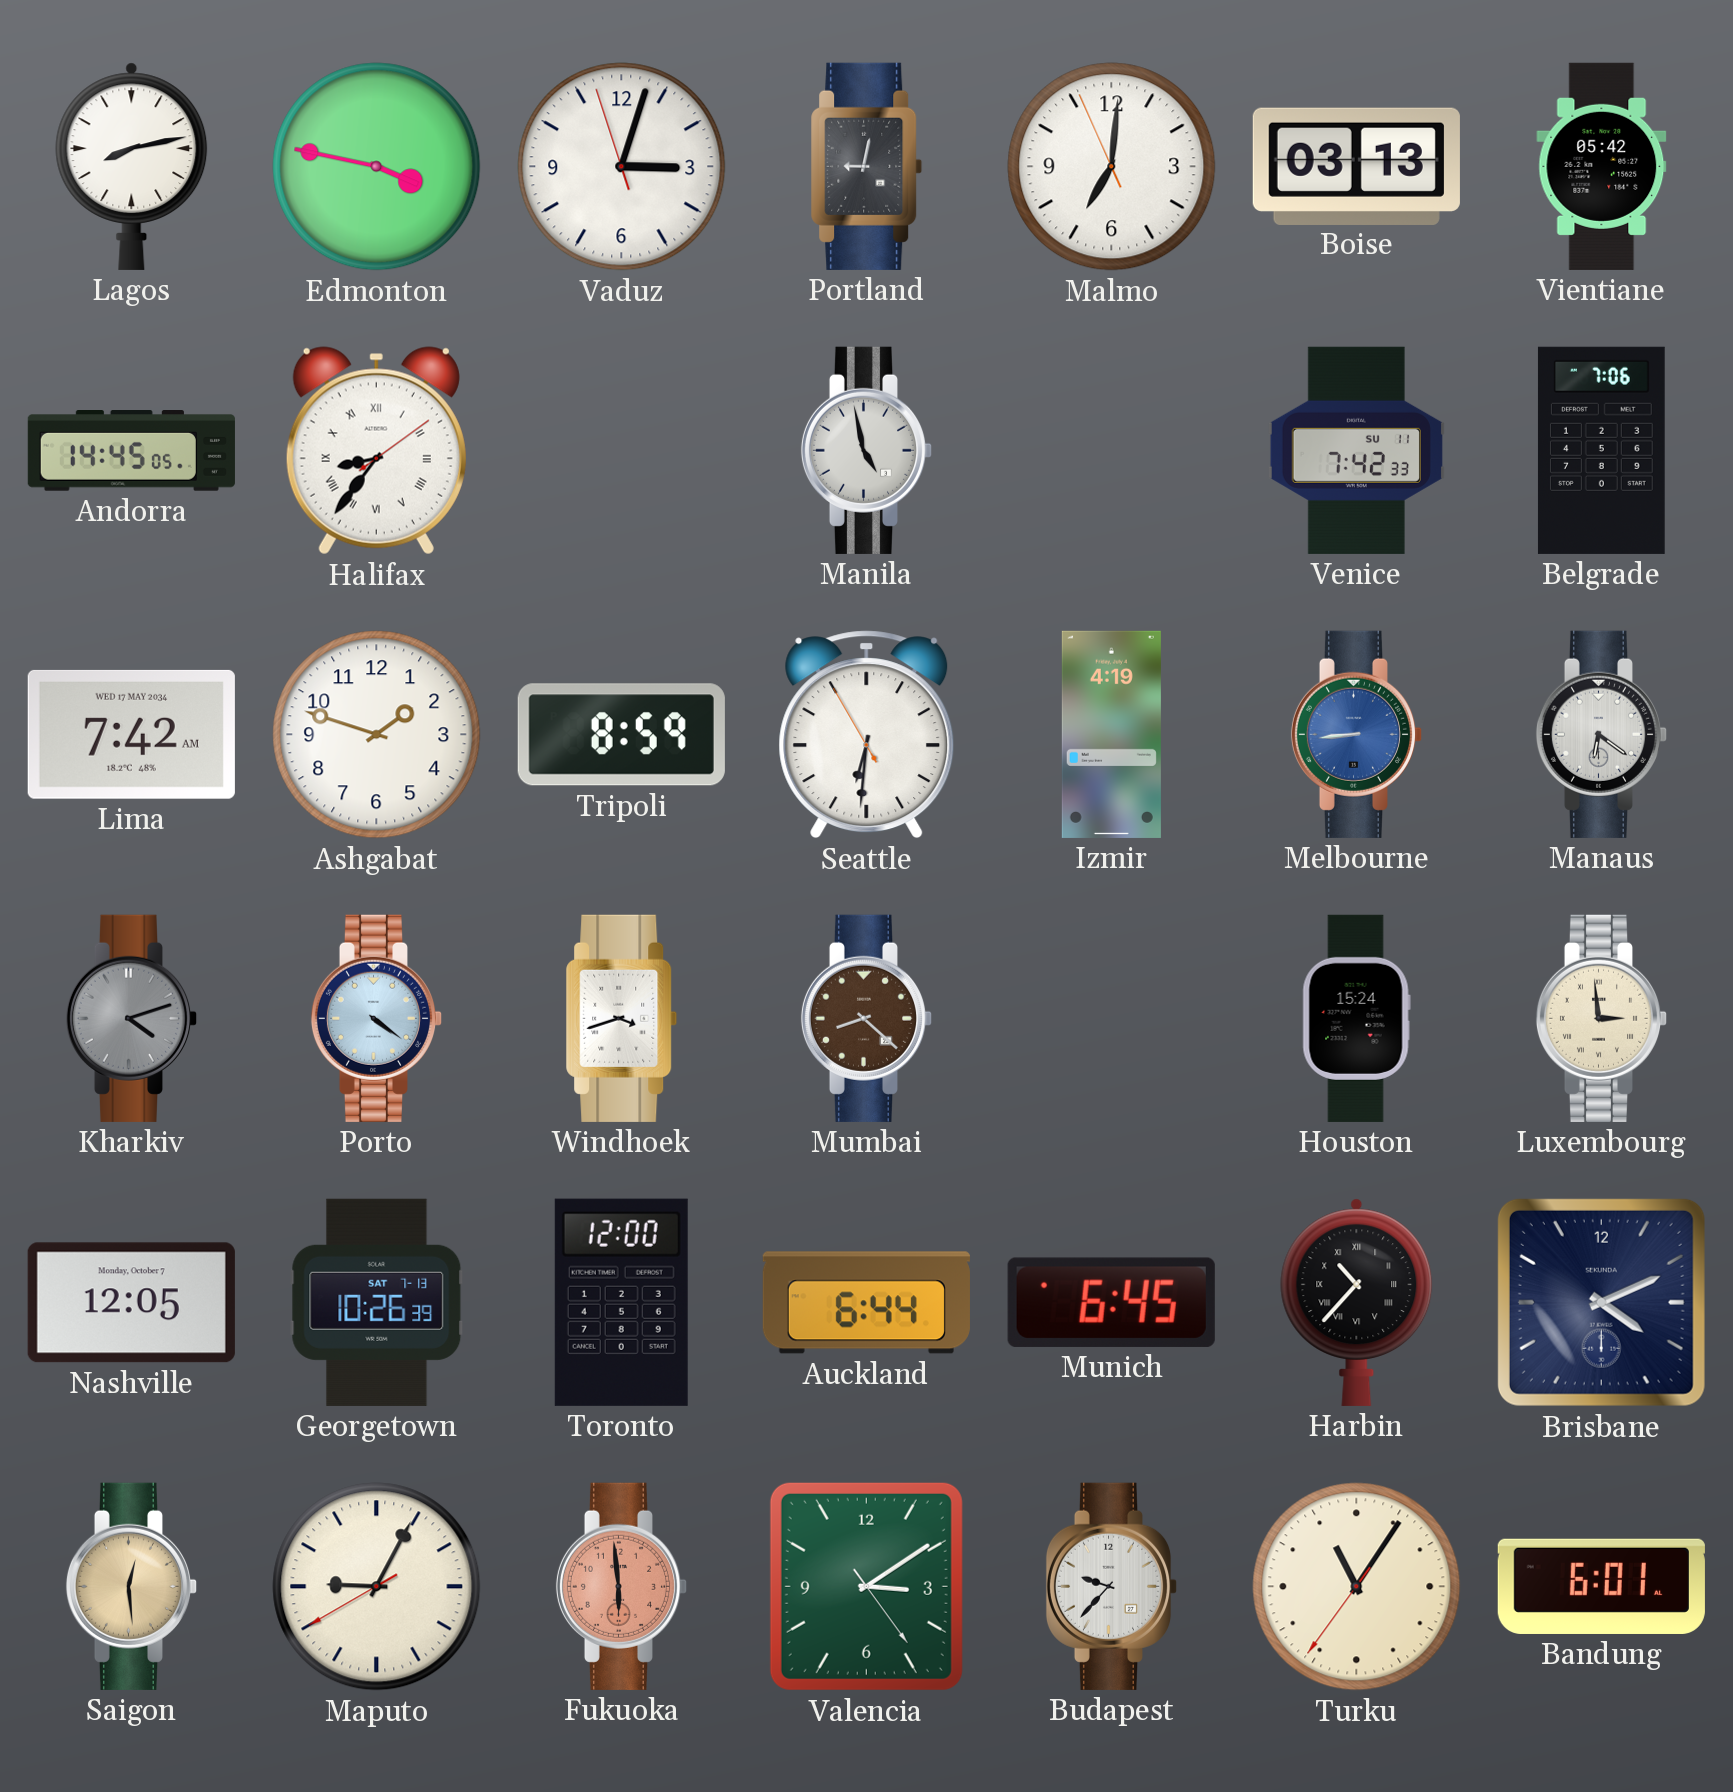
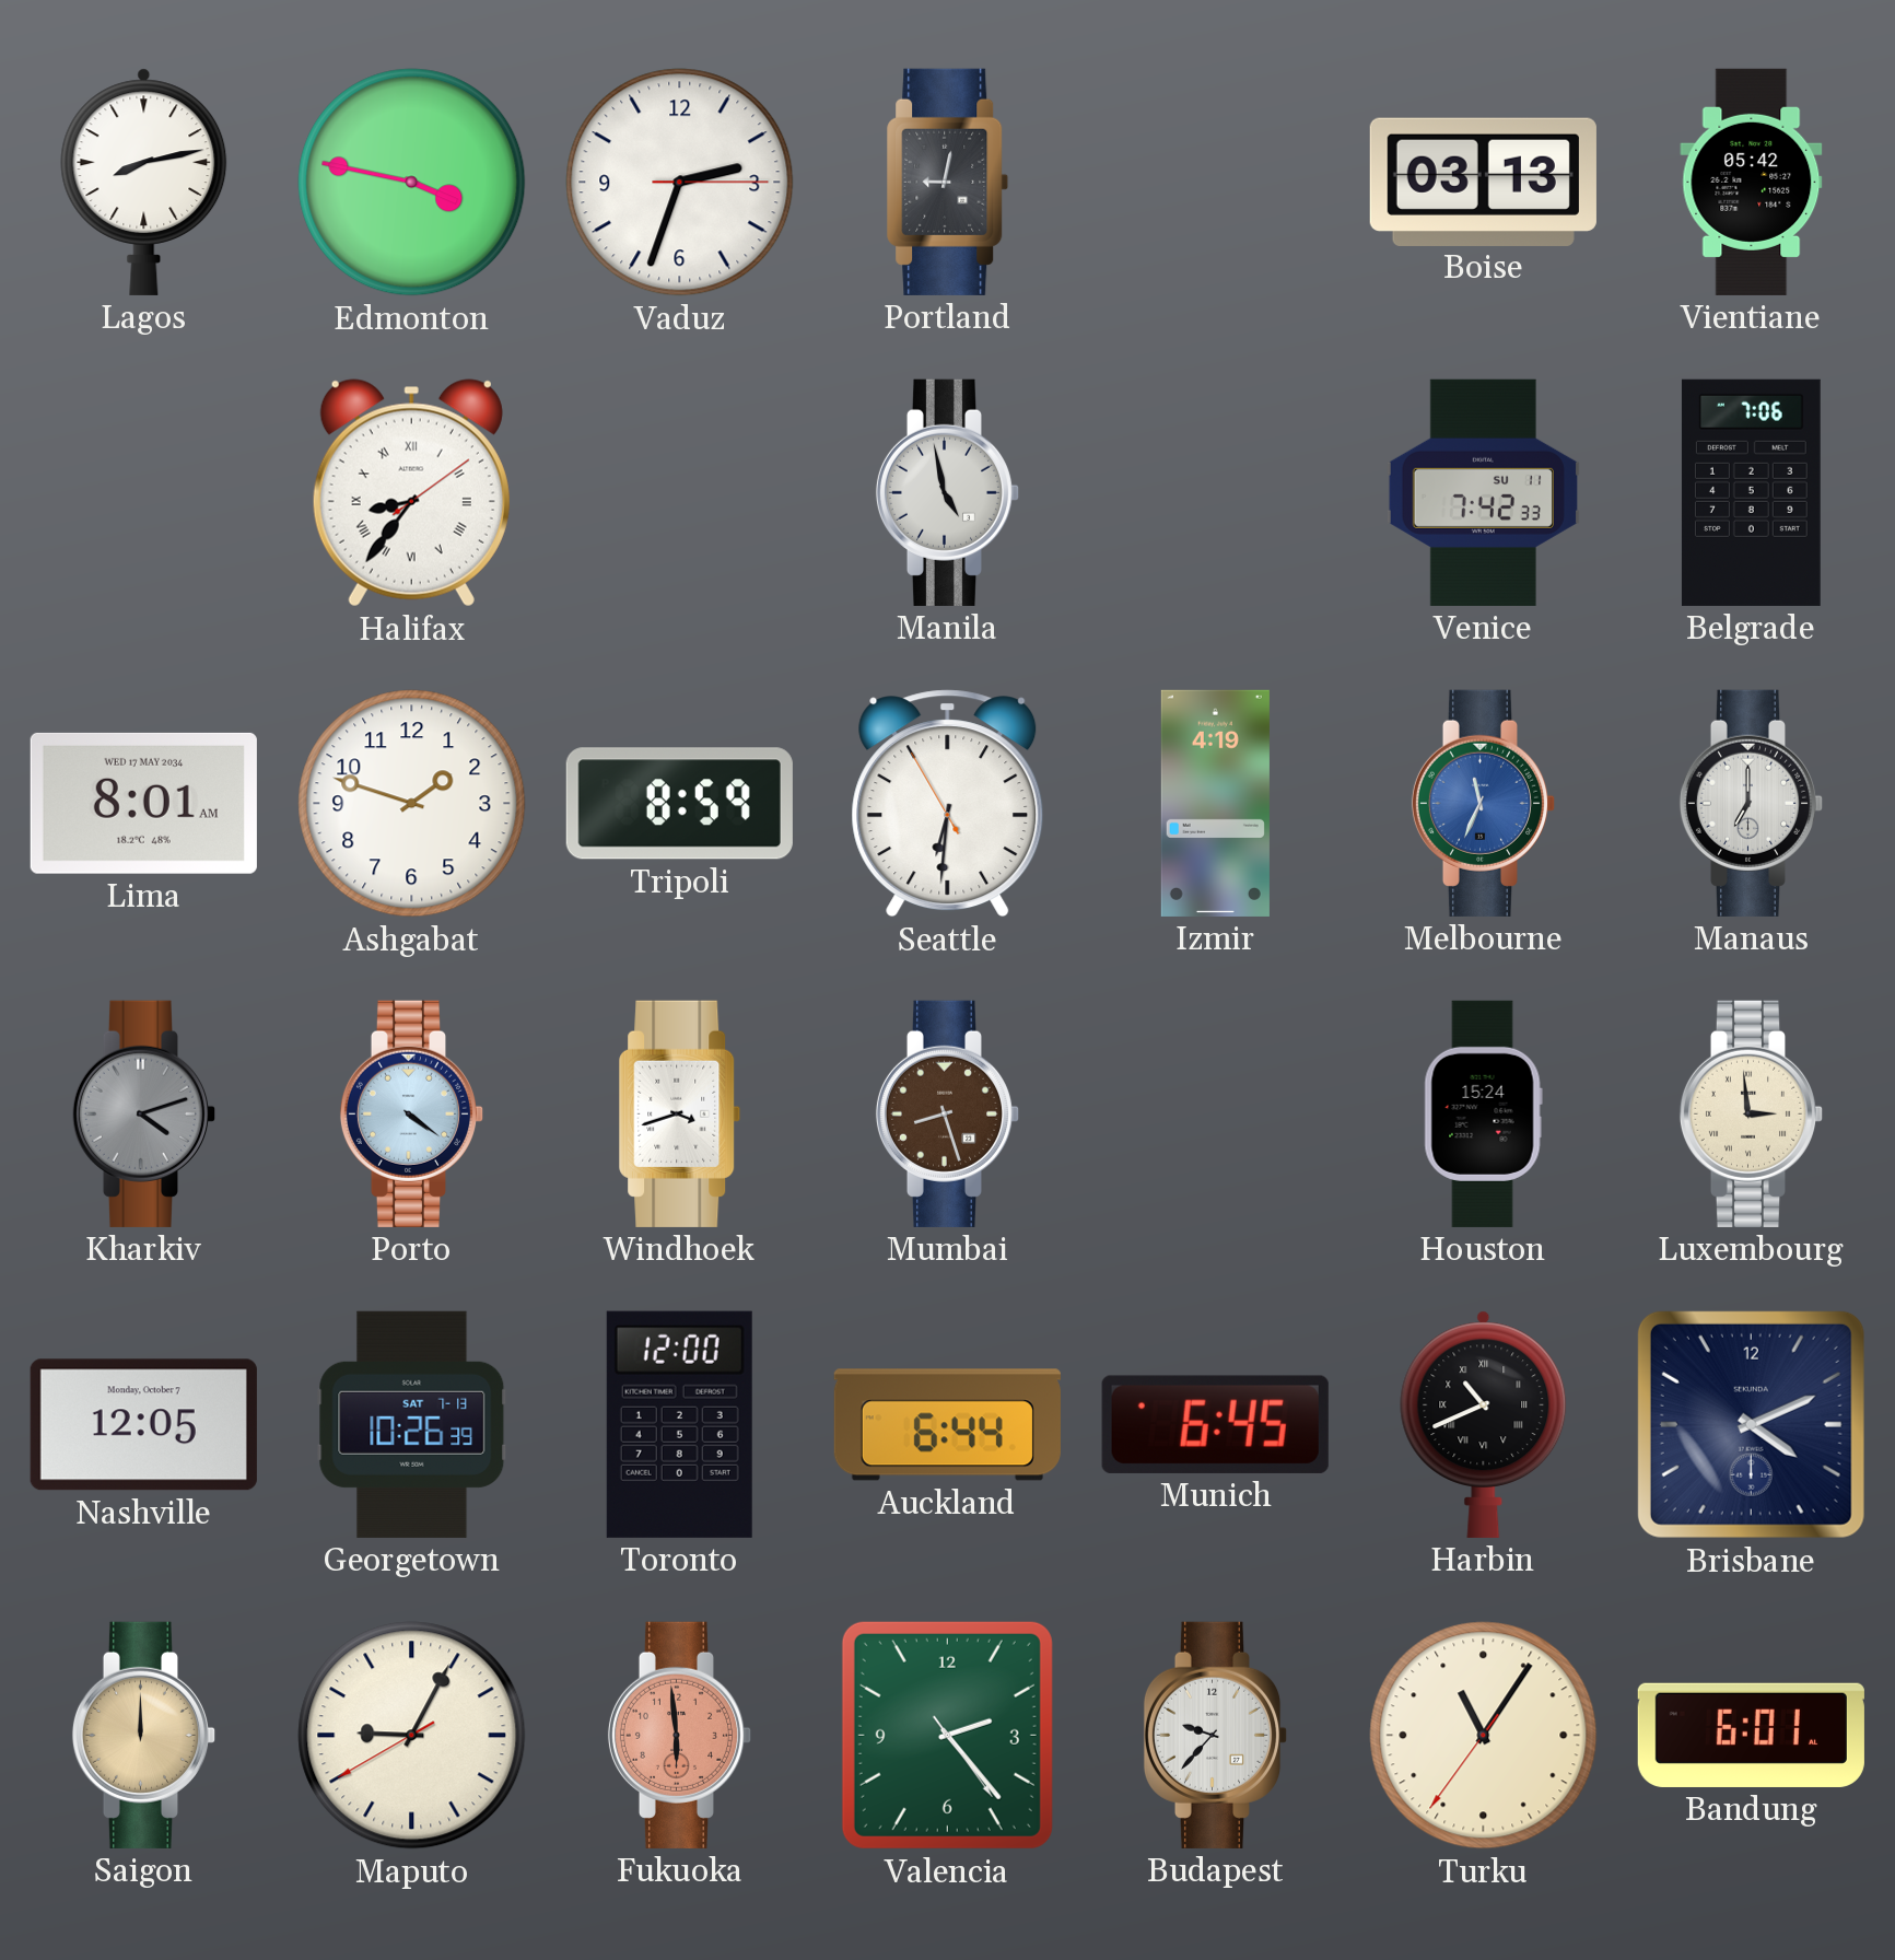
Vaduz: 3:02 -> 2:33
Malmo: 7:00 -> none
Andorra: 14:45 -> none
Lima: 7:42 -> 8:01
Melbourne: 8:44 -> 11:34
Manaus: 6:21 -> 7:00
Mumbai: 8:22 -> 8:27
Harbin: 10:37 -> 10:41
Saigon: 12:29 -> 12:00
Valencia: 3:09 -> 2:23
